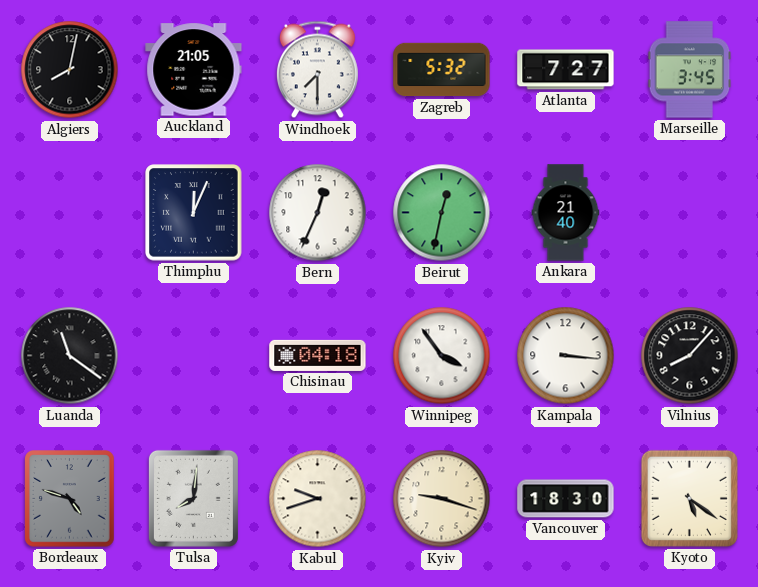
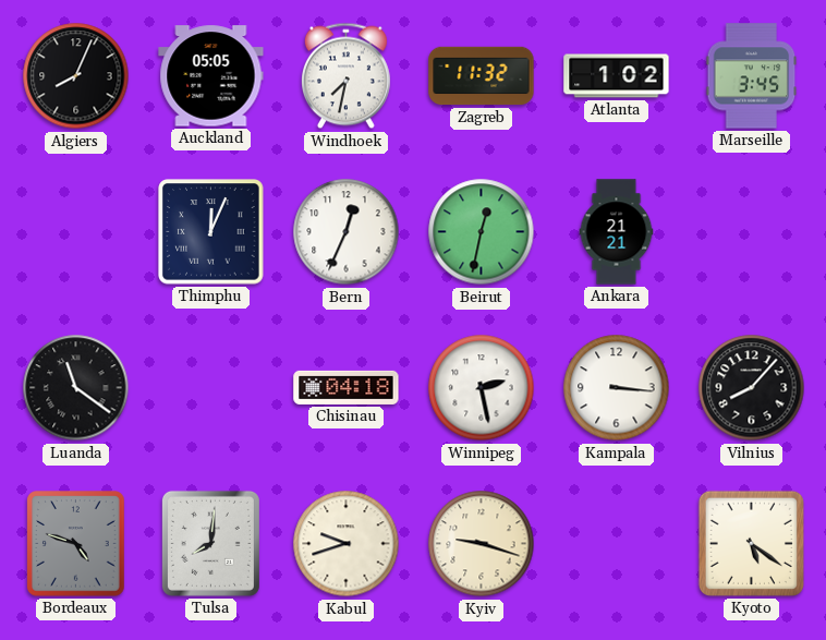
Algiers: 8:02 -> 8:04
Auckland: 21:05 -> 05:05
Windhoek: 7:30 -> 7:32
Zagreb: 5:32 -> 11:32
Atlanta: 7:27 -> 1:02
Ankara: 21:40 -> 21:21
Winnipeg: 3:54 -> 2:28
Vancouver: 18:30 -> none
